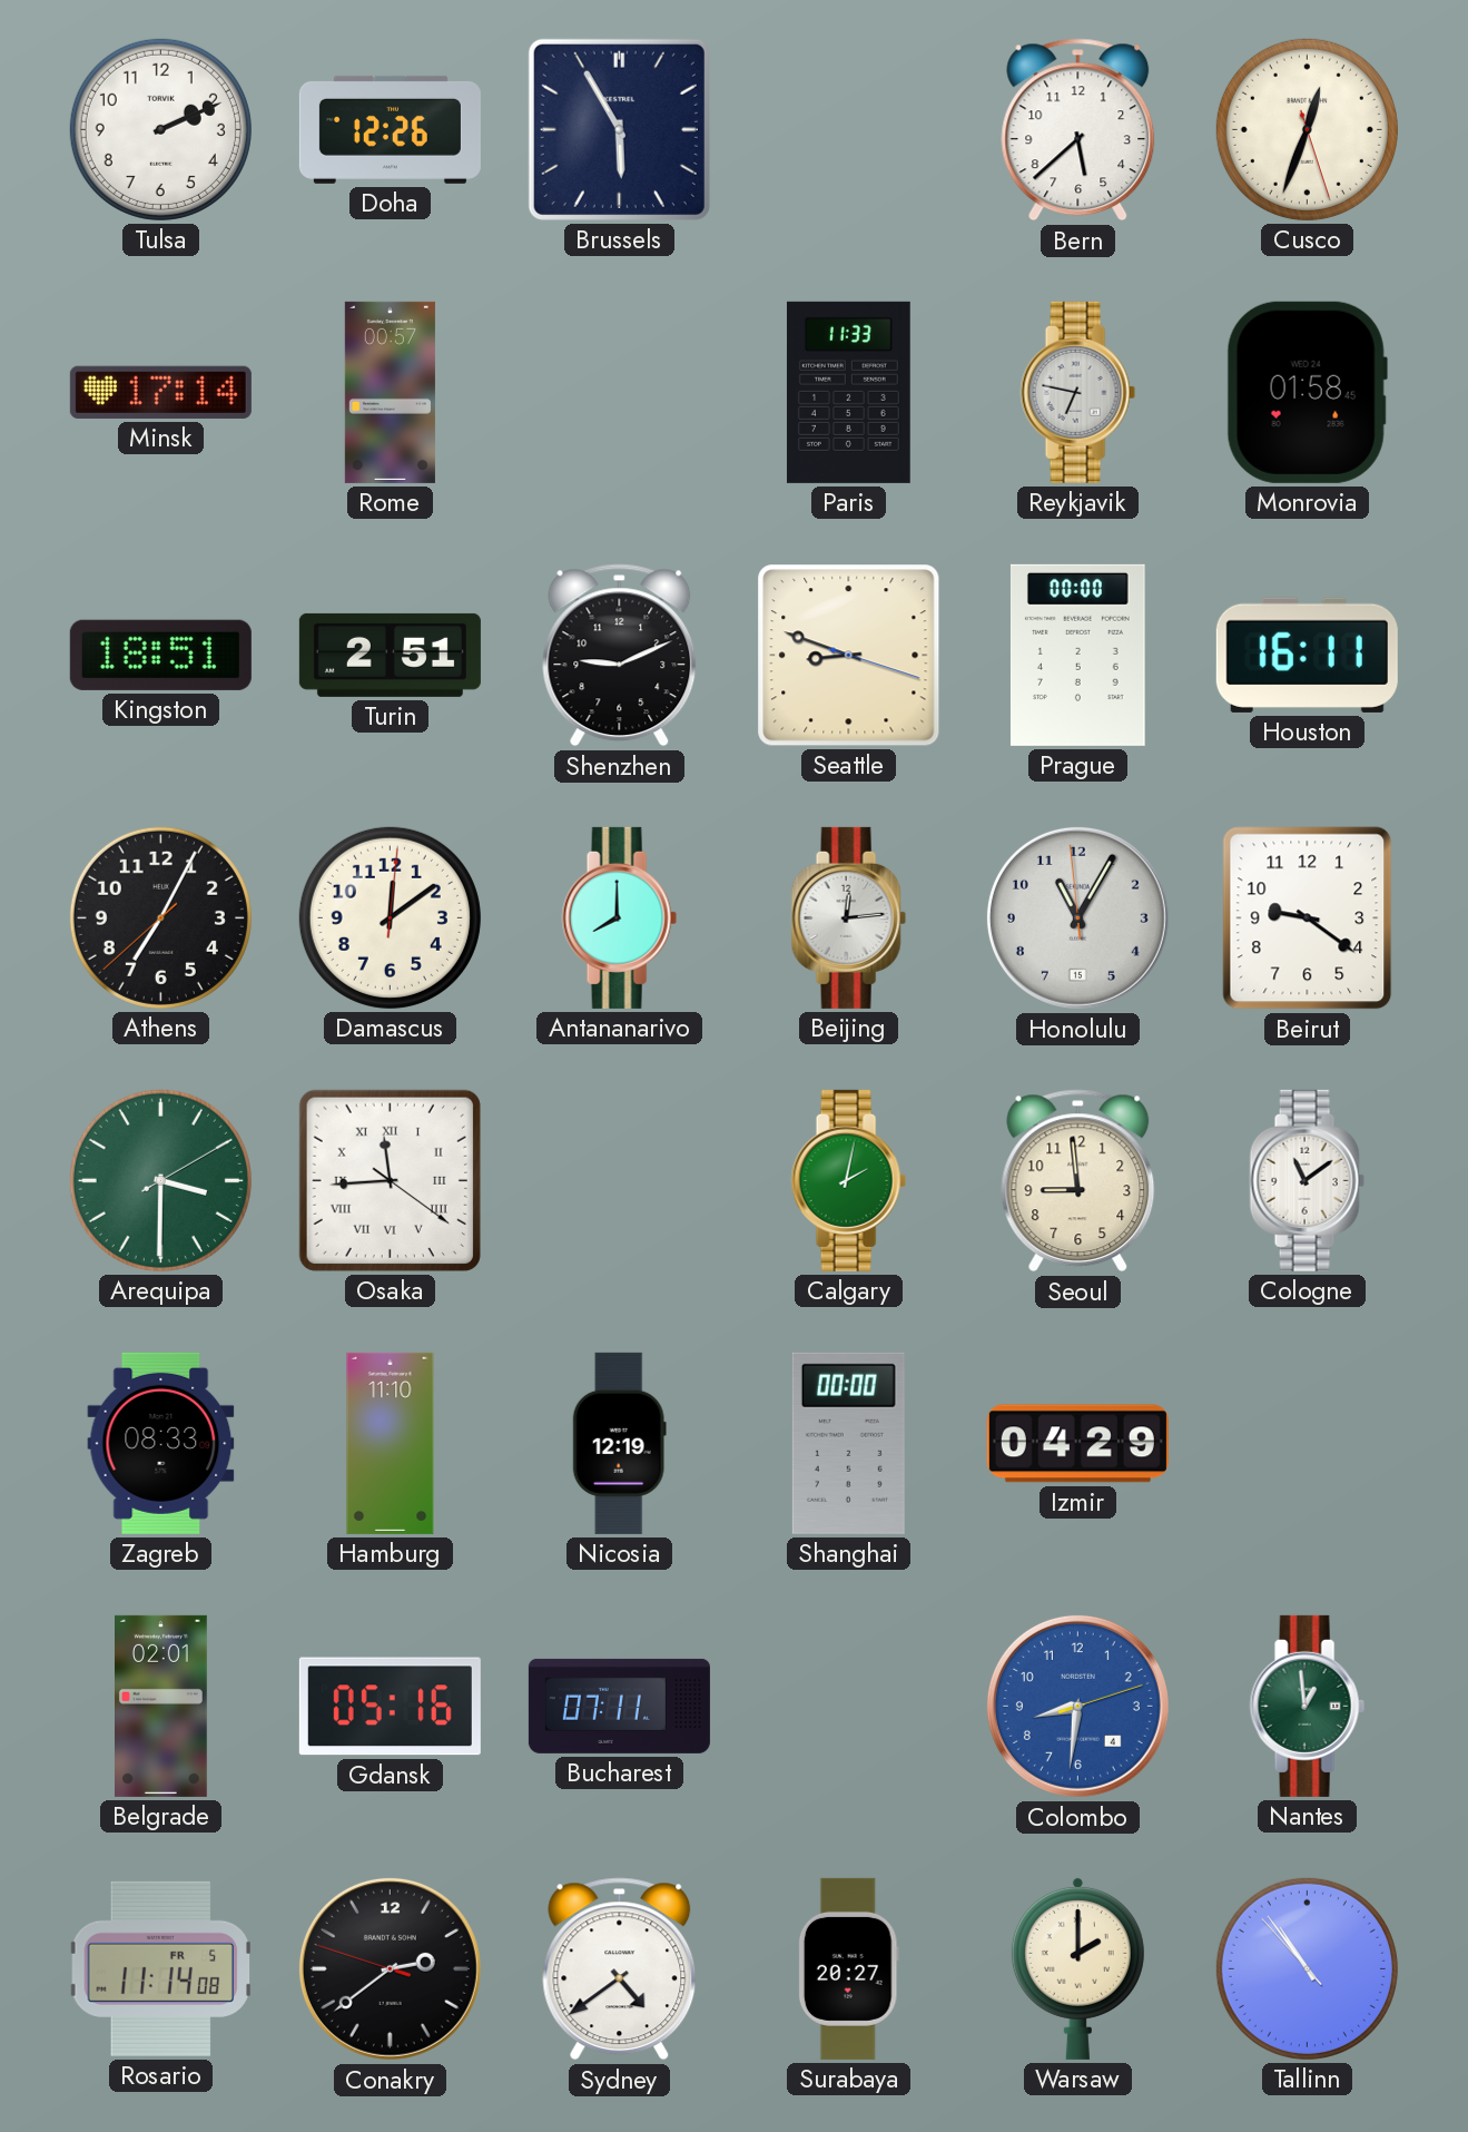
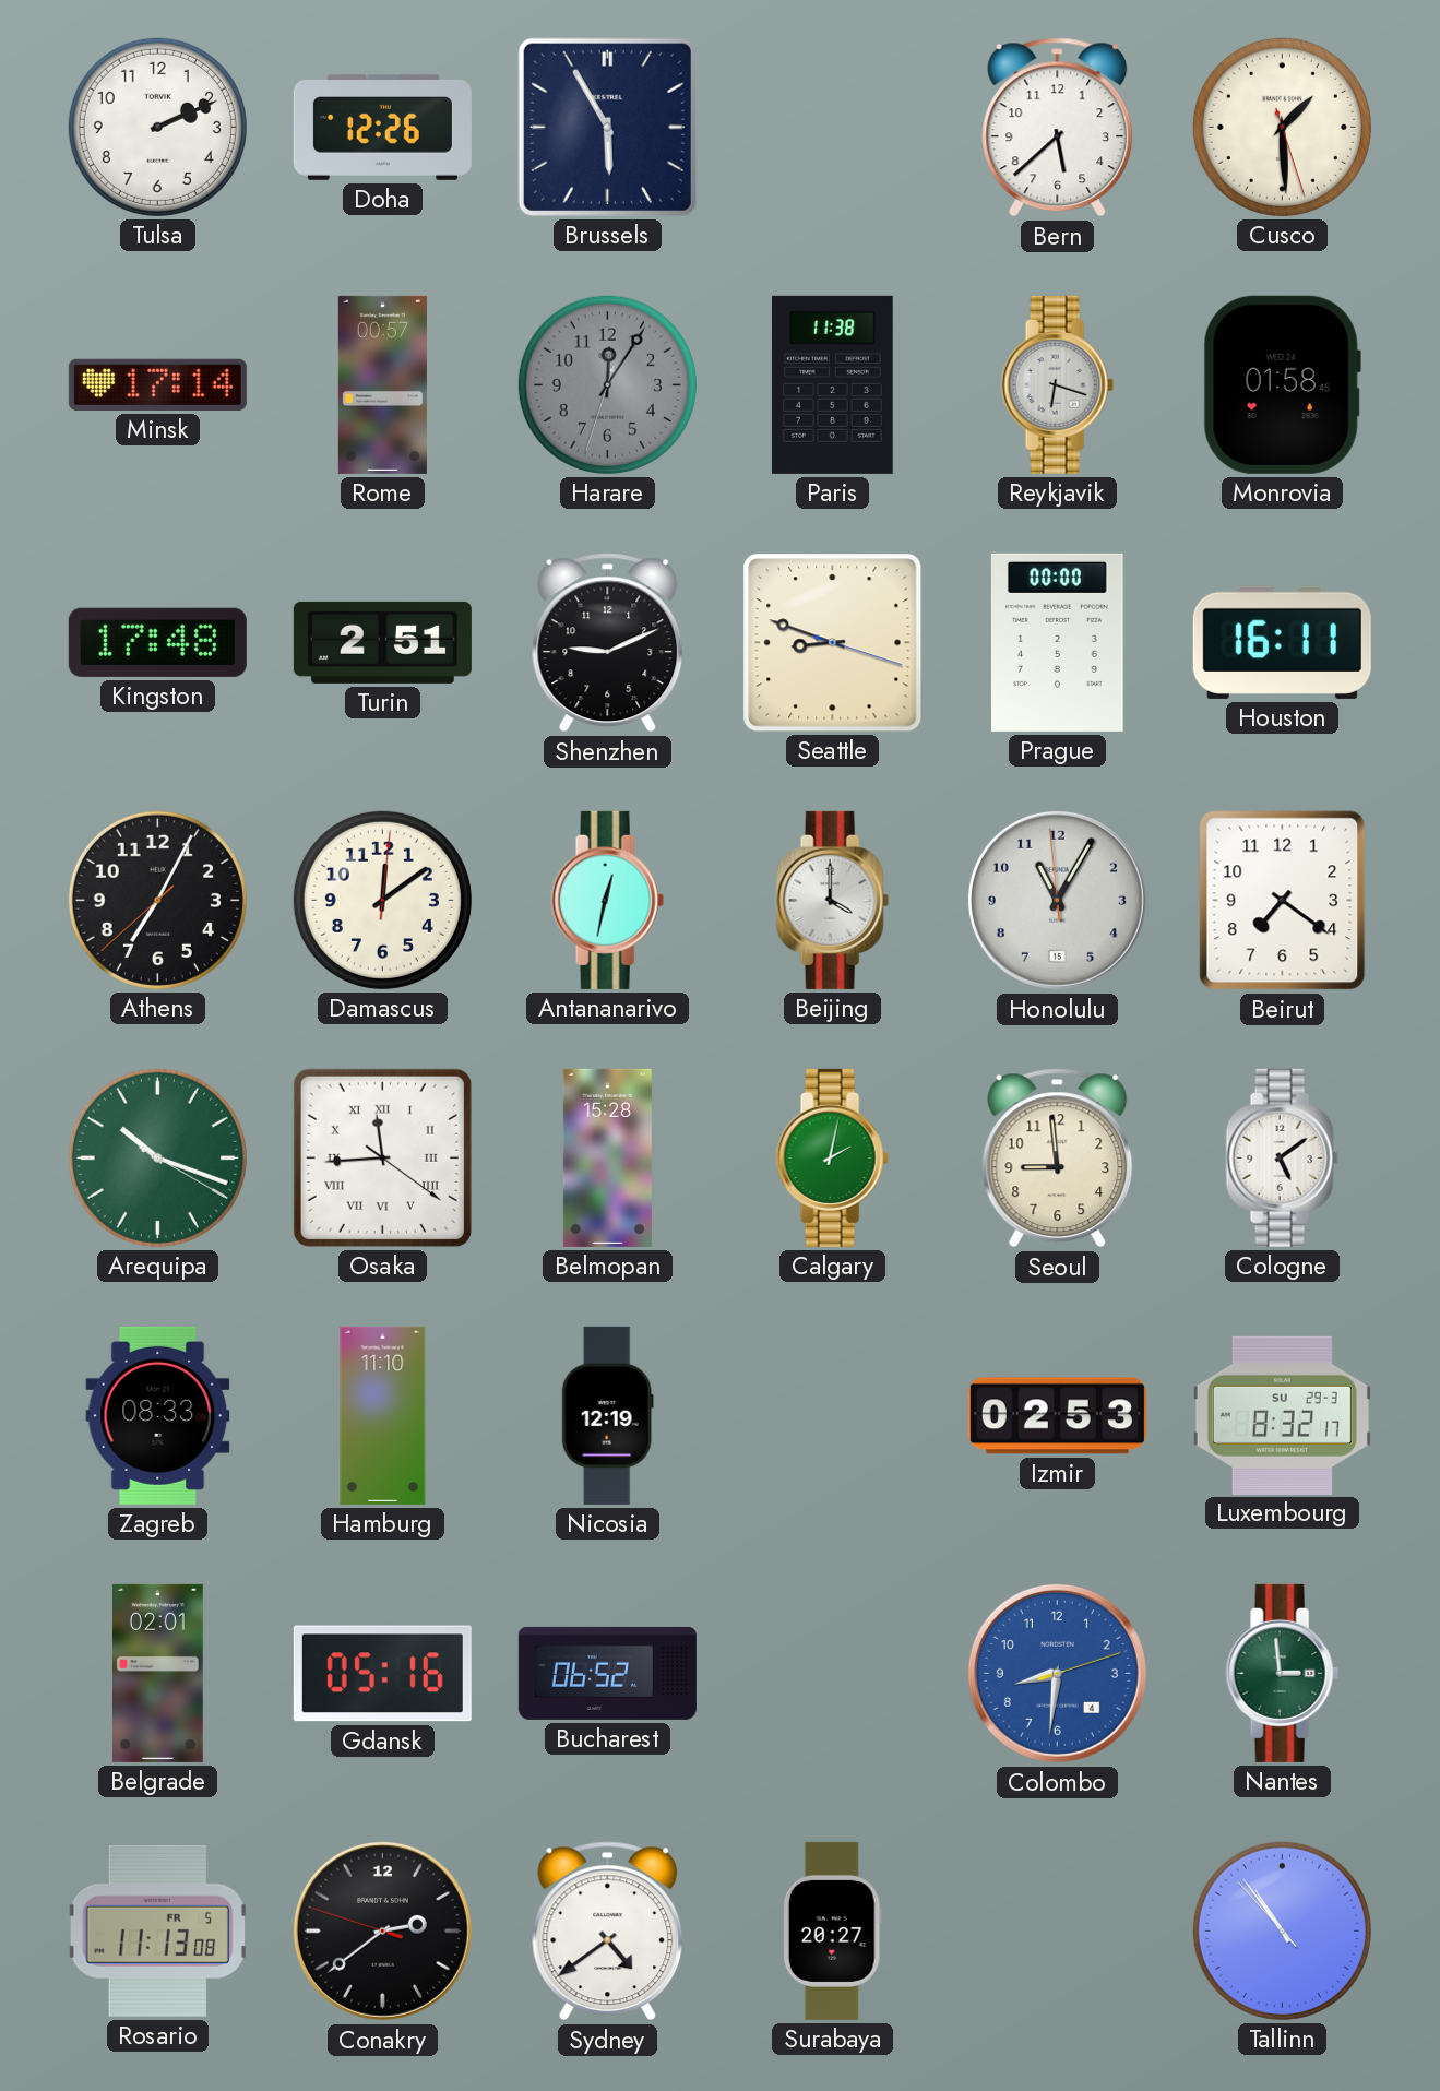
Cusco: 12:33 -> 1:29
Harare: none -> 12:05
Paris: 11:33 -> 11:38
Reykjavik: 6:47 -> 6:18
Kingston: 18:51 -> 17:48
Antananarivo: 8:00 -> 12:32
Beijing: 12:14 -> 4:00
Beirut: 9:21 -> 7:21
Arequipa: 3:30 -> 10:18
Belmopan: none -> 15:28
Cologne: 11:09 -> 5:09
Shanghai: 00:00 -> none
Izmir: 04:29 -> 02:53
Luxembourg: none -> 8:32
Bucharest: 07:11 -> 06:52
Nantes: 12:59 -> 2:59
Rosario: 11:14 -> 11:13
Warsaw: 2:00 -> none
